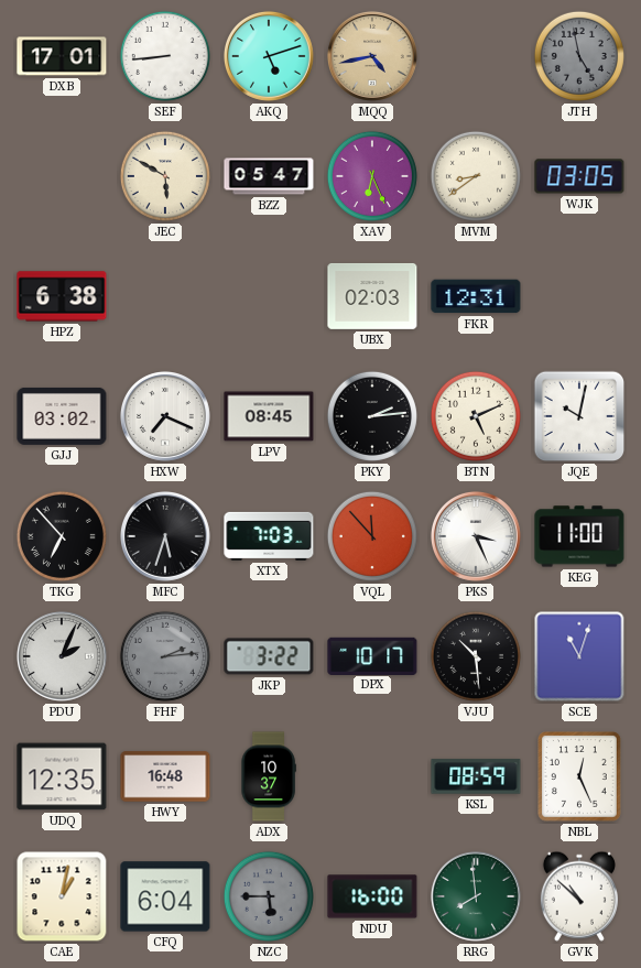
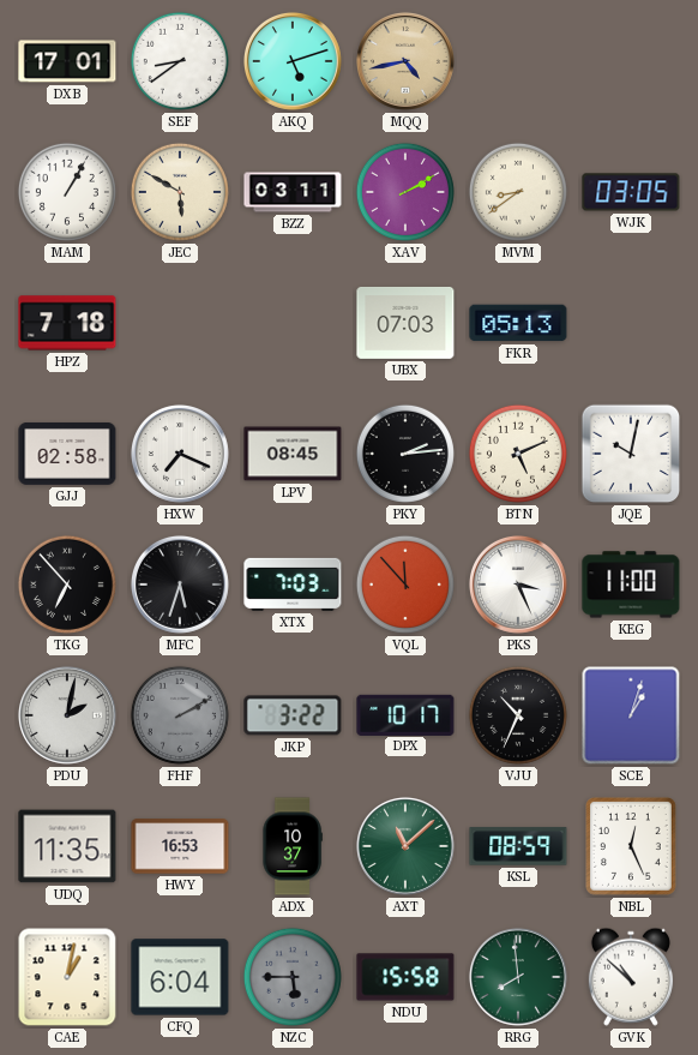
SEF: 8:44 -> 8:39
JTH: 4:58 -> none
MAM: none -> 1:05
BZZ: 05:47 -> 03:11
XAV: 6:26 -> 2:10
HPZ: 6:38 -> 7:18
UBX: 02:03 -> 07:03
FKR: 12:31 -> 05:13
GJJ: 03:02 -> 02:58
PDU: 2:04 -> 2:02
FHF: 2:14 -> 2:10
VJU: 10:29 -> 10:34
SCE: 11:03 -> 1:03
UDQ: 12:35 -> 11:35
HWY: 16:48 -> 16:53
AXT: none -> 11:08
NDU: 16:00 -> 15:58
